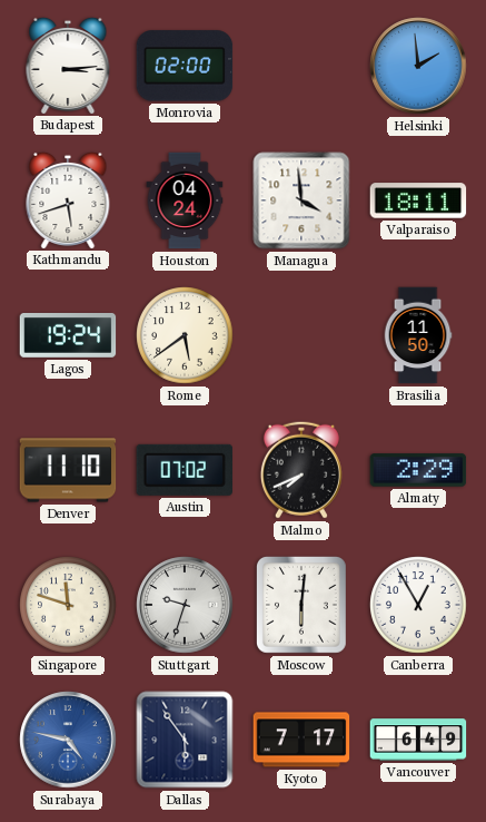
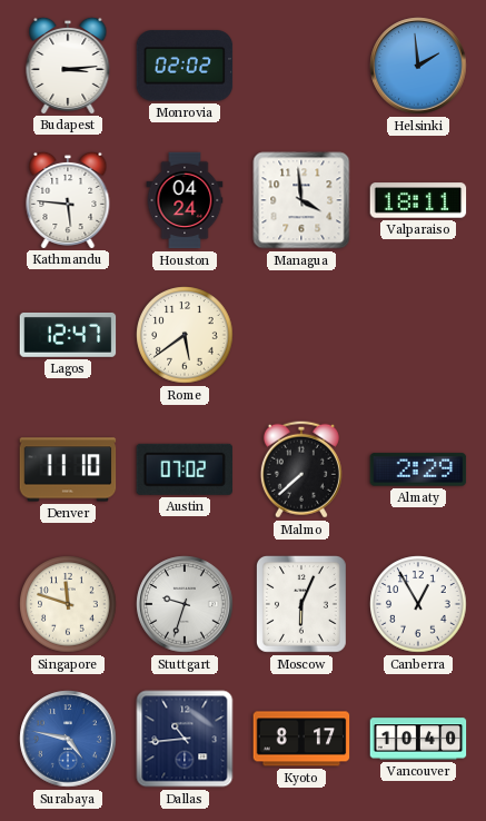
Monrovia: 02:00 -> 02:02
Kathmandu: 5:42 -> 5:46
Lagos: 19:24 -> 12:47
Brasilia: 11:50 -> none
Malmo: 7:41 -> 7:38
Moscow: 6:01 -> 6:04
Dallas: 5:54 -> 10:44
Kyoto: 7:17 -> 8:17
Vancouver: 6:49 -> 10:40
